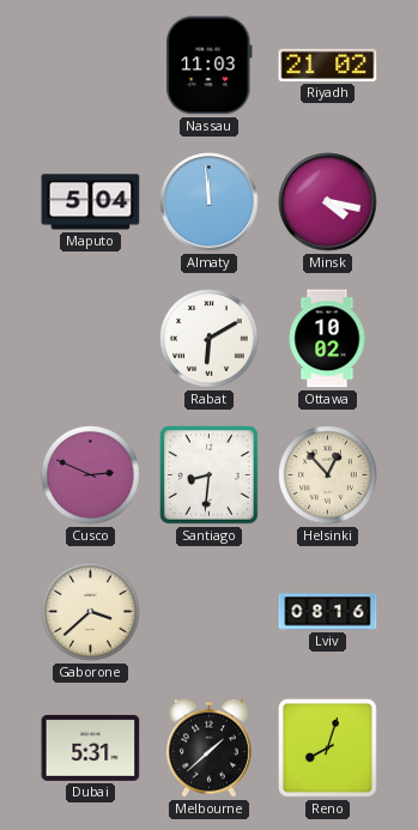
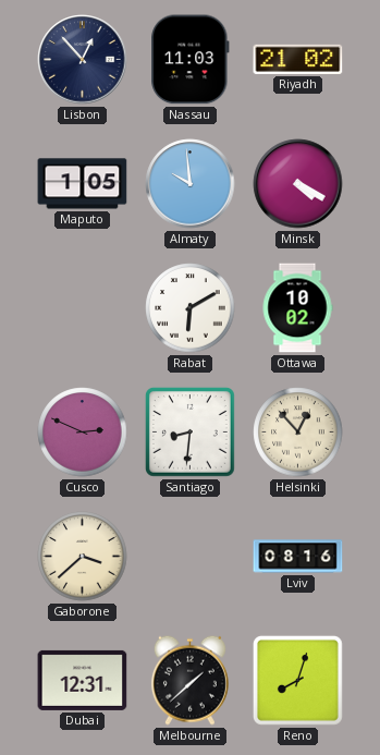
Lisbon: none -> 12:53
Maputo: 5:04 -> 1:05
Almaty: 11:59 -> 9:59
Minsk: 4:17 -> 4:20
Dubai: 5:31 -> 12:31
